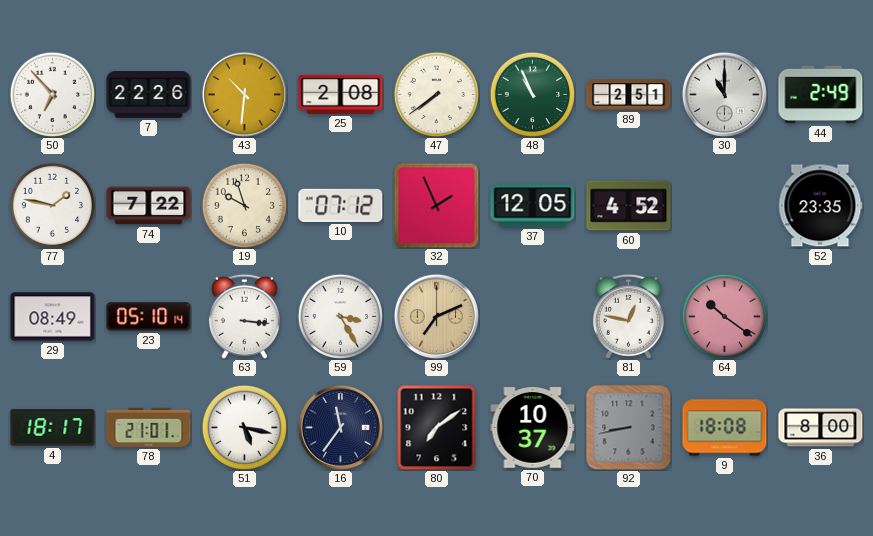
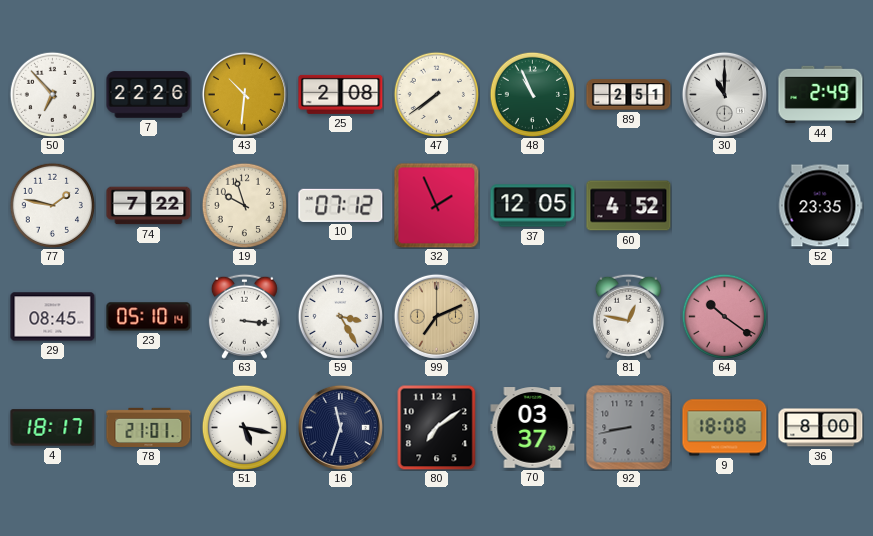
29: 08:49 -> 08:45
16: 11:36 -> 11:33
70: 10:37 -> 03:37
